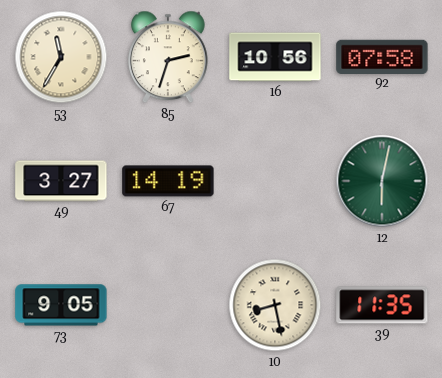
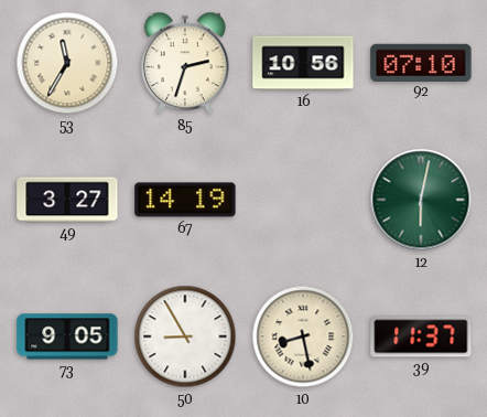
92: 07:58 -> 07:10
50: none -> 8:55
39: 11:35 -> 11:37
